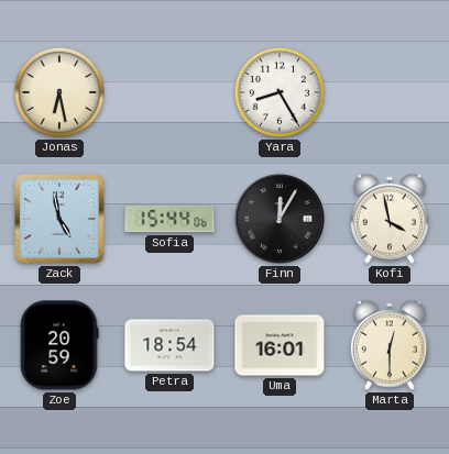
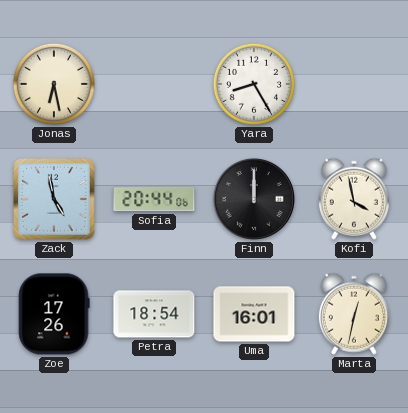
Sofia: 15:44 -> 20:44
Finn: 12:05 -> 12:00
Zoe: 20:59 -> 17:26
Marta: 12:30 -> 12:32
